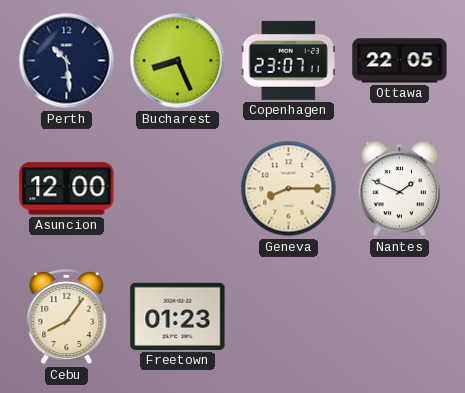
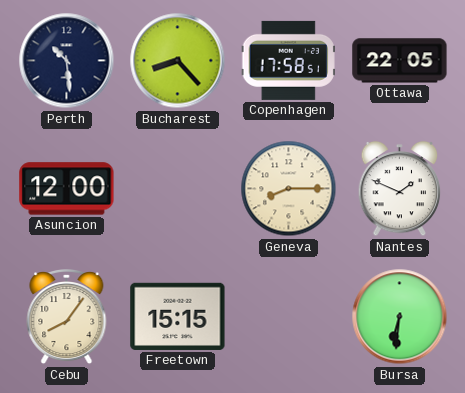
Bucharest: 8:26 -> 8:23
Copenhagen: 23:07 -> 17:58
Freetown: 01:23 -> 15:15
Bursa: none -> 6:31
